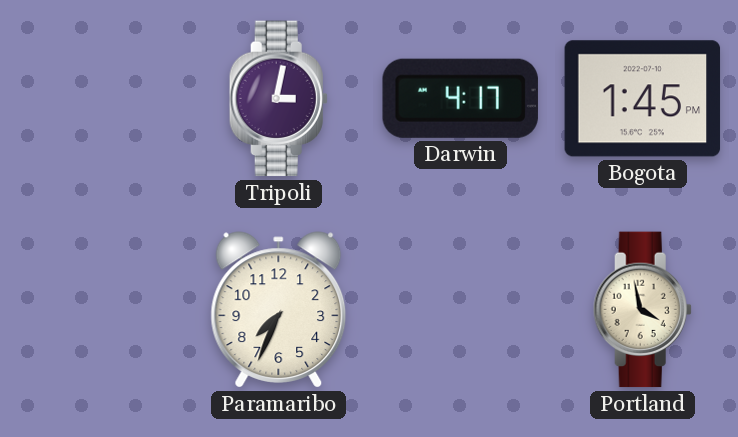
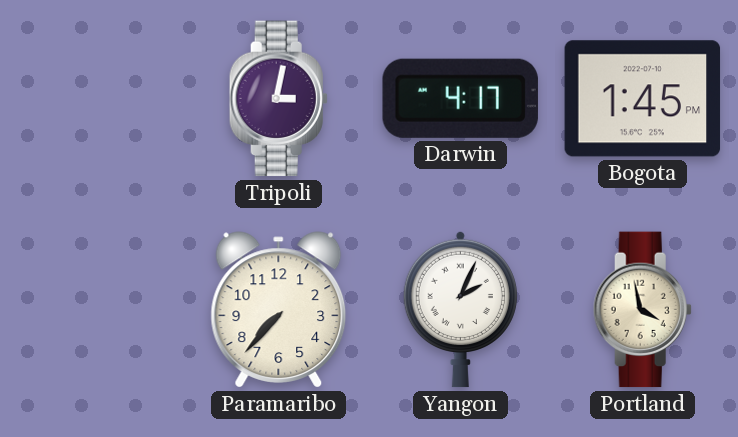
Paramaribo: 7:34 -> 7:37
Yangon: none -> 2:04
